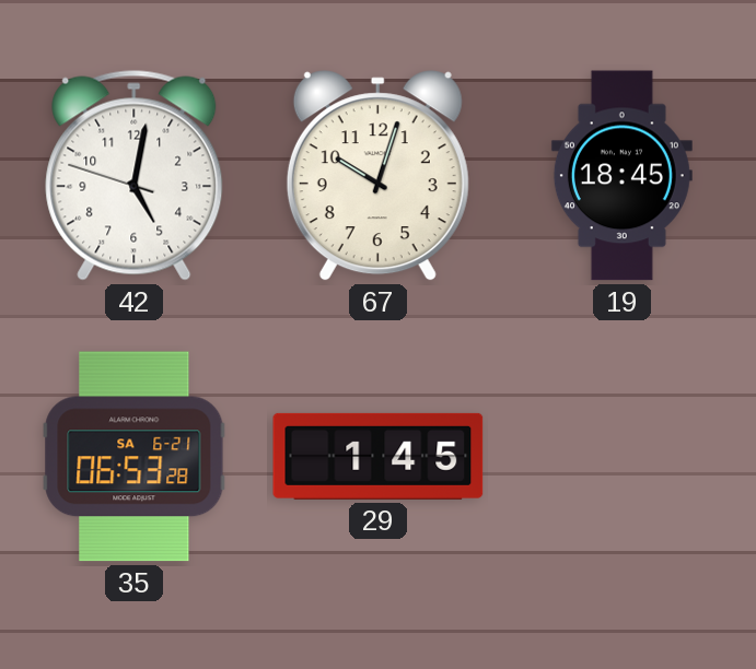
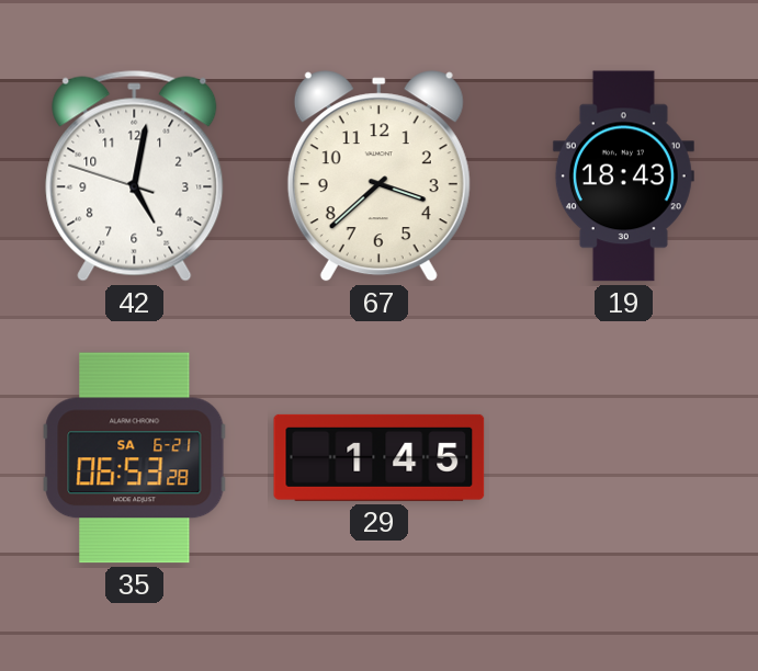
67: 10:03 -> 3:38
19: 18:45 -> 18:43
